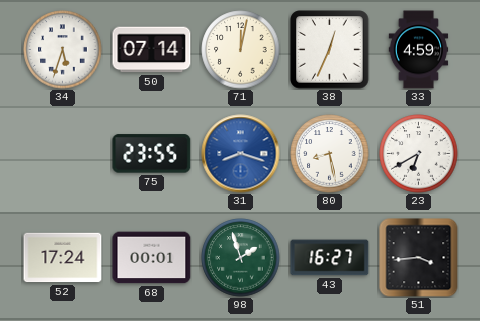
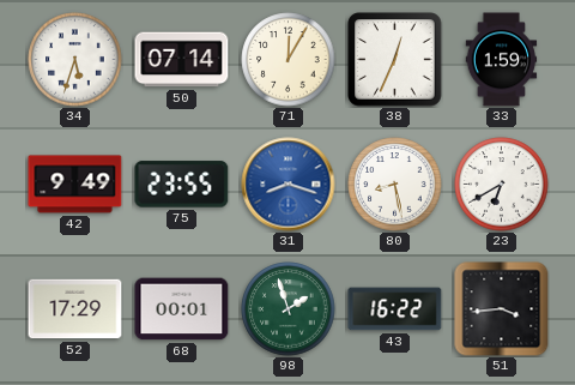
71: 12:02 -> 12:05
33: 4:59 -> 1:59
42: none -> 9:49
52: 17:24 -> 17:29
43: 16:27 -> 16:22
